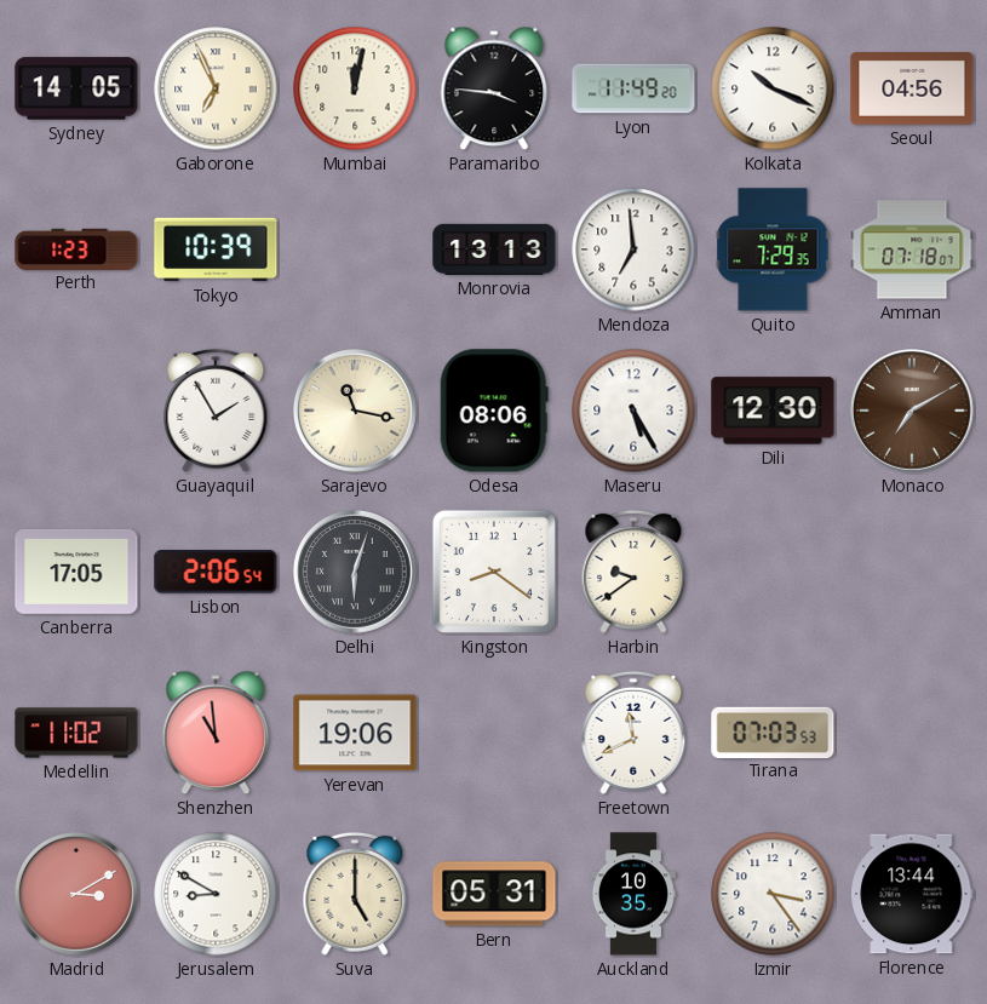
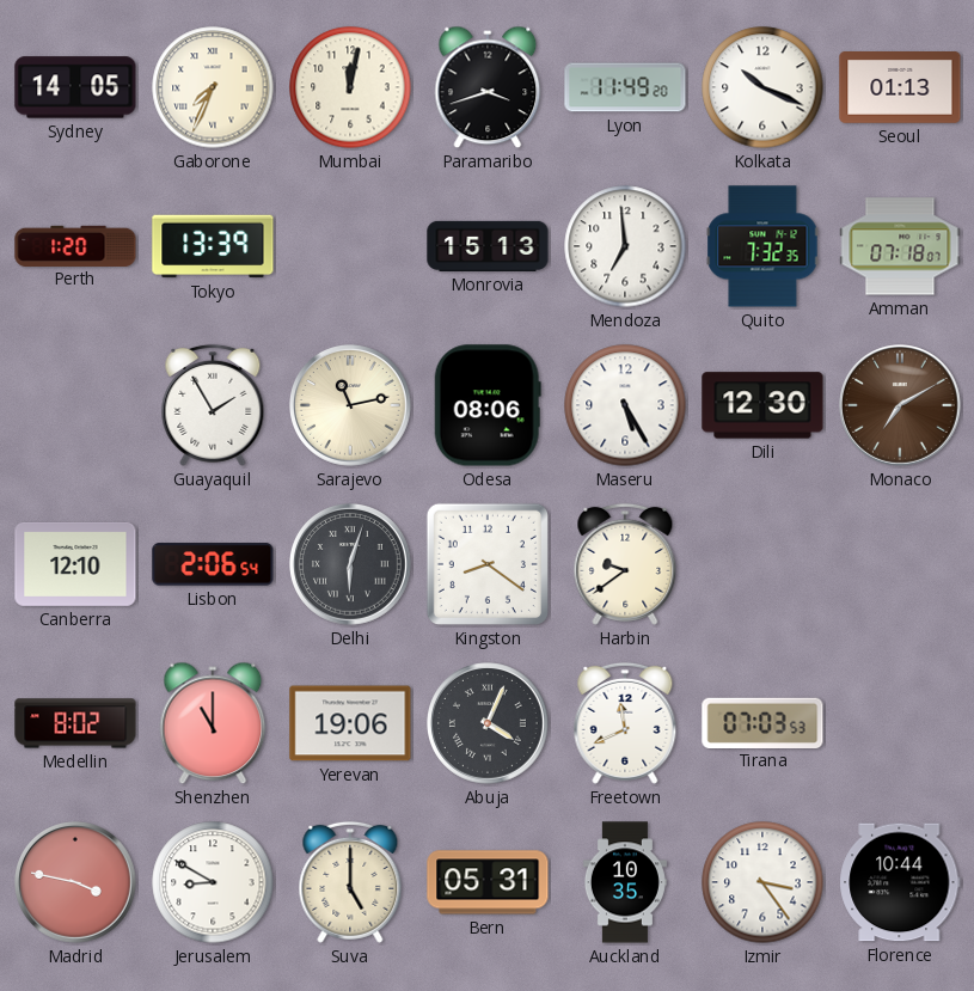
Gaborone: 6:56 -> 7:34
Paramaribo: 3:46 -> 3:42
Seoul: 04:56 -> 01:13
Perth: 1:23 -> 1:20
Tokyo: 10:39 -> 13:39
Monrovia: 13:13 -> 15:13
Quito: 7:29 -> 7:32
Sarajevo: 11:17 -> 11:13
Canberra: 17:05 -> 12:10
Medellin: 11:02 -> 8:02
Shenzhen: 10:59 -> 11:00
Abuja: none -> 4:04
Madrid: 3:10 -> 3:47
Florence: 13:44 -> 10:44
